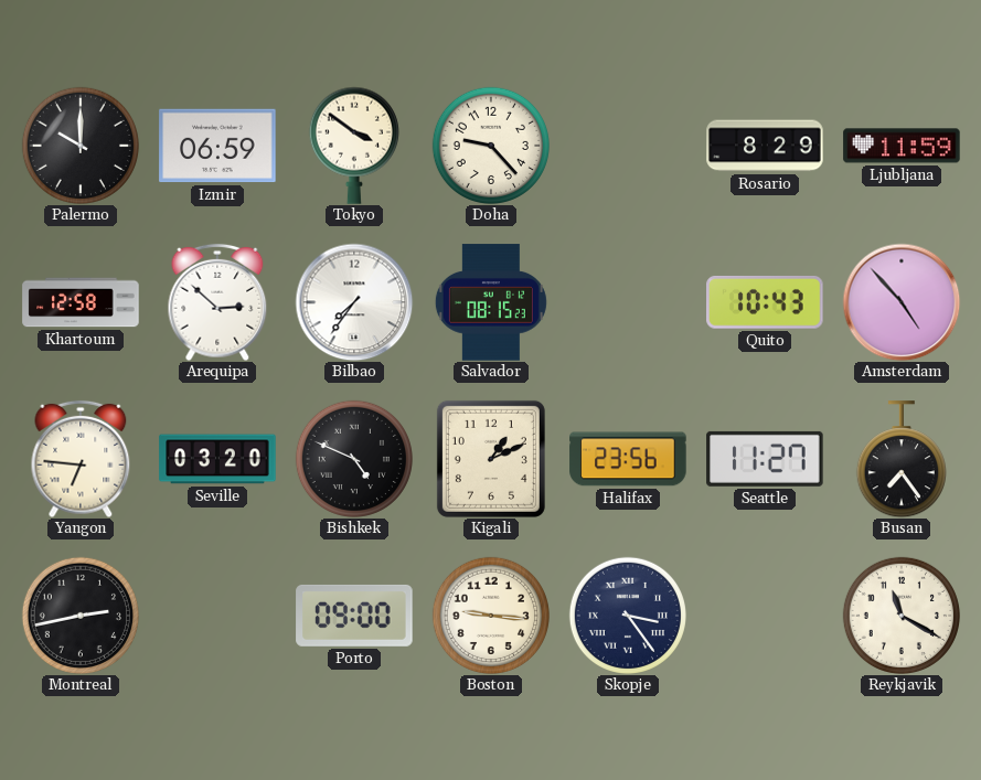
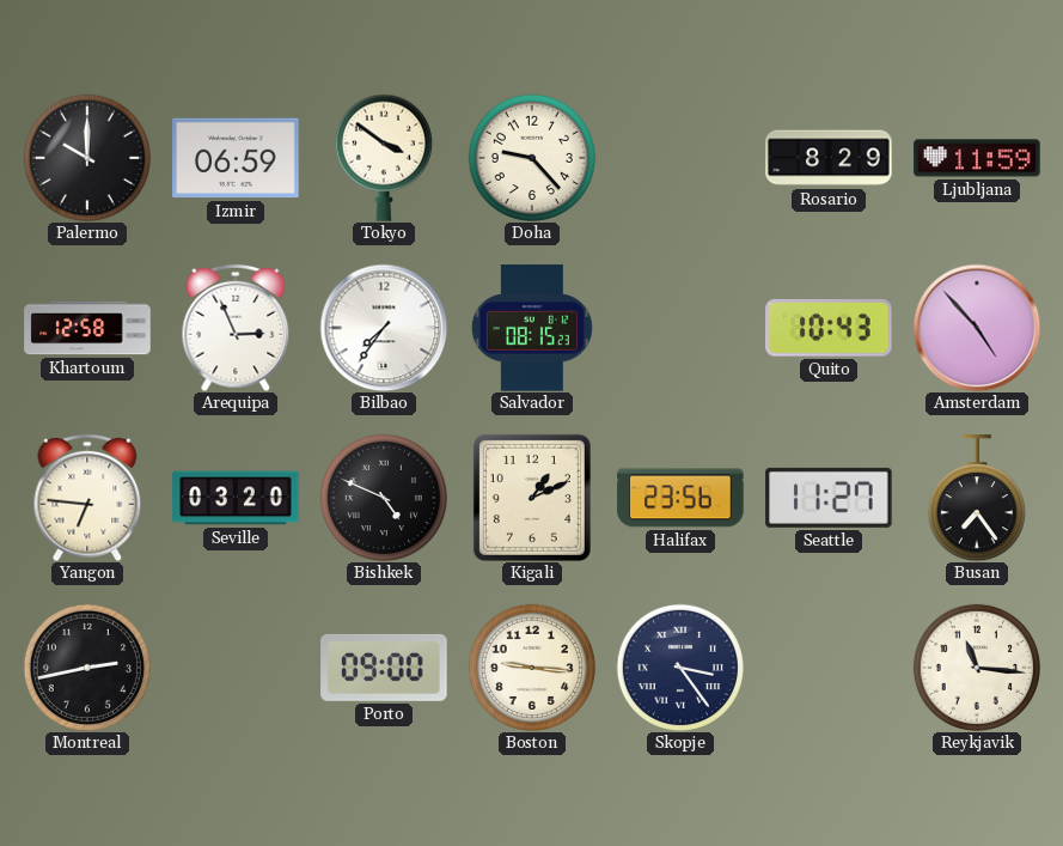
Arequipa: 2:52 -> 2:56
Reykjavik: 11:20 -> 11:16
